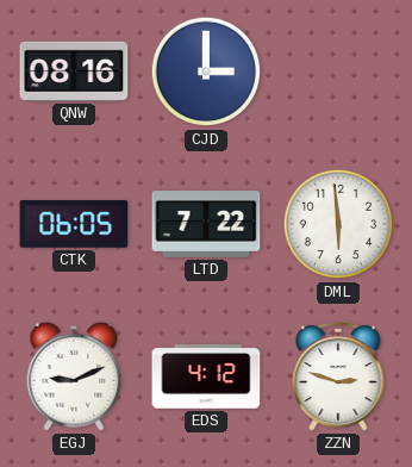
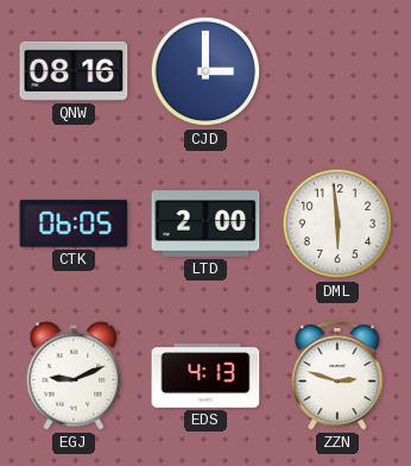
LTD: 7:22 -> 2:00
EDS: 4:12 -> 4:13
